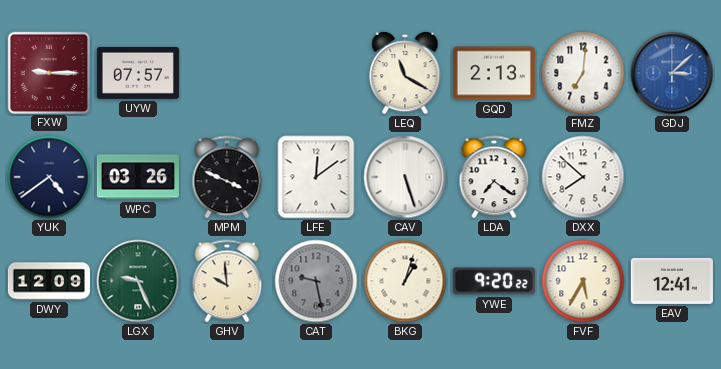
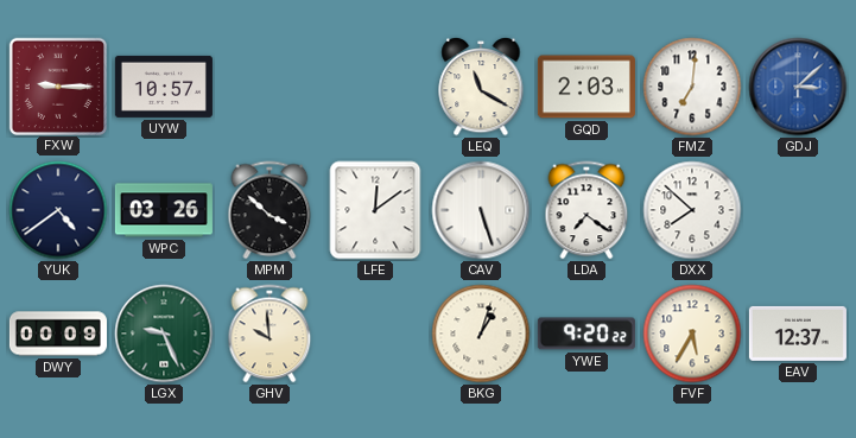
UYW: 07:57 -> 10:57
GQD: 2:13 -> 2:03
MPM: 3:49 -> 3:52
DWY: 12:09 -> 00:09
CAT: 9:28 -> none
EAV: 12:41 -> 12:37
